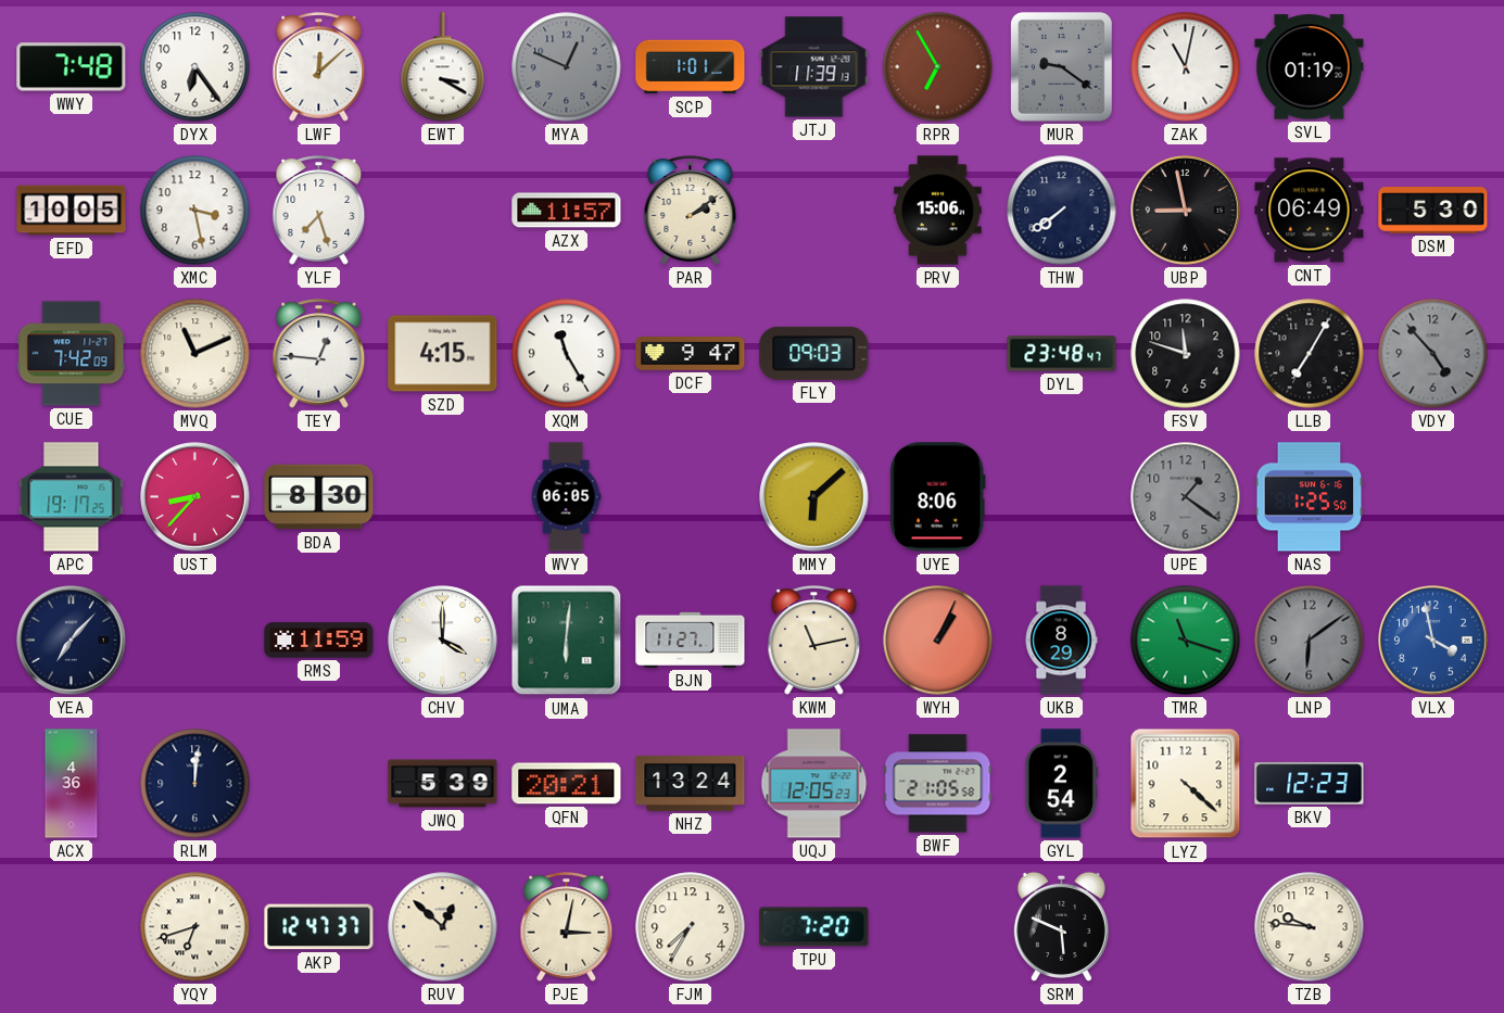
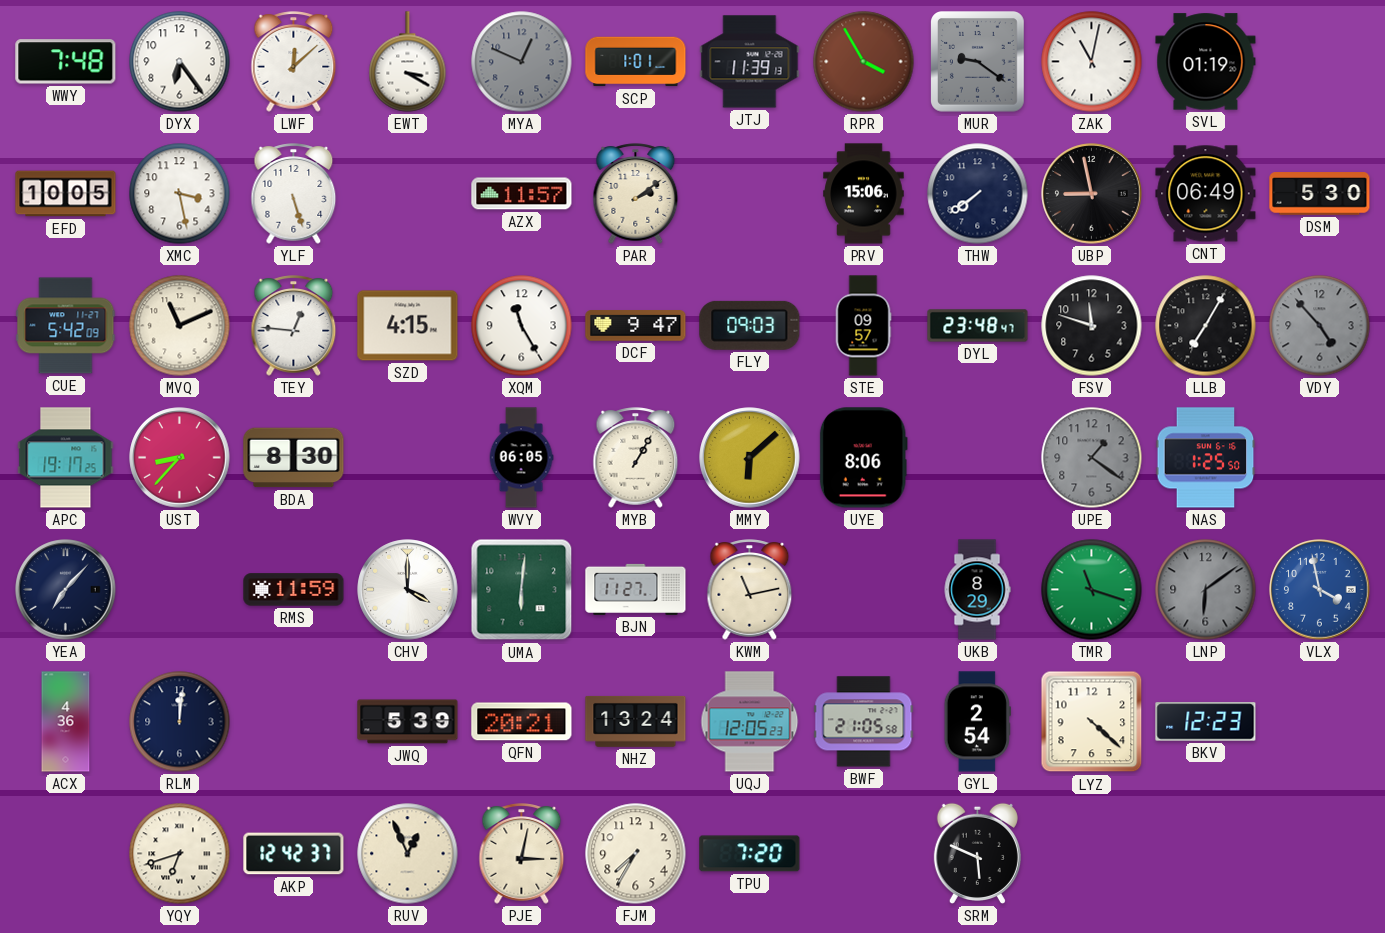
RPR: 6:55 -> 3:55
YLF: 7:27 -> 5:27
CUE: 7:42 -> 5:42
STE: none -> 09:57
MYB: none -> 1:05
WYH: 1:04 -> none
AKP: 12:47 -> 12:42
RUV: 12:52 -> 12:56
TZB: 9:46 -> none
